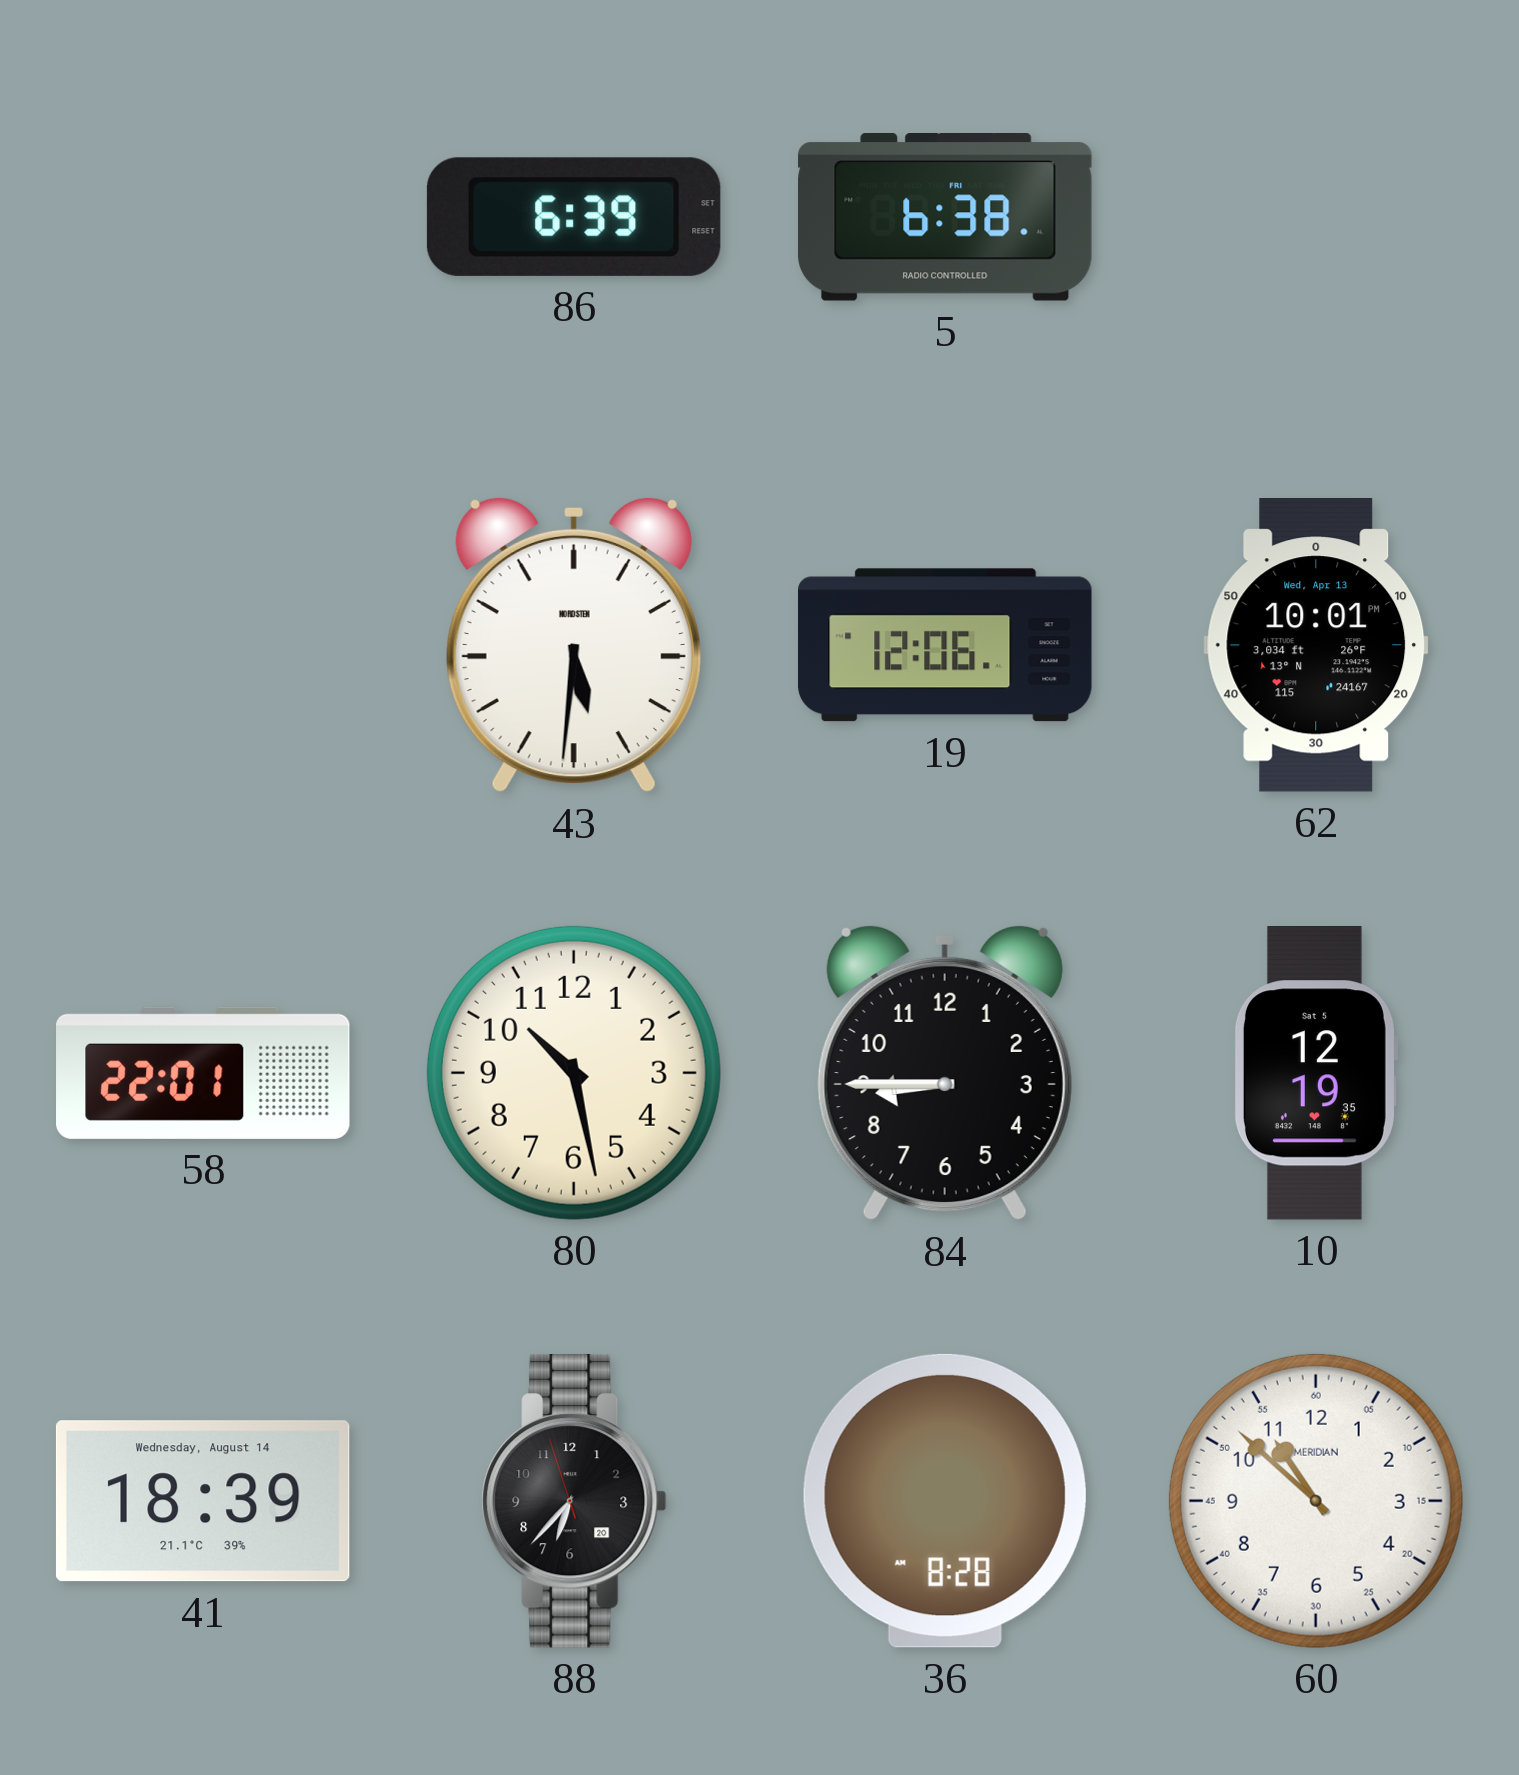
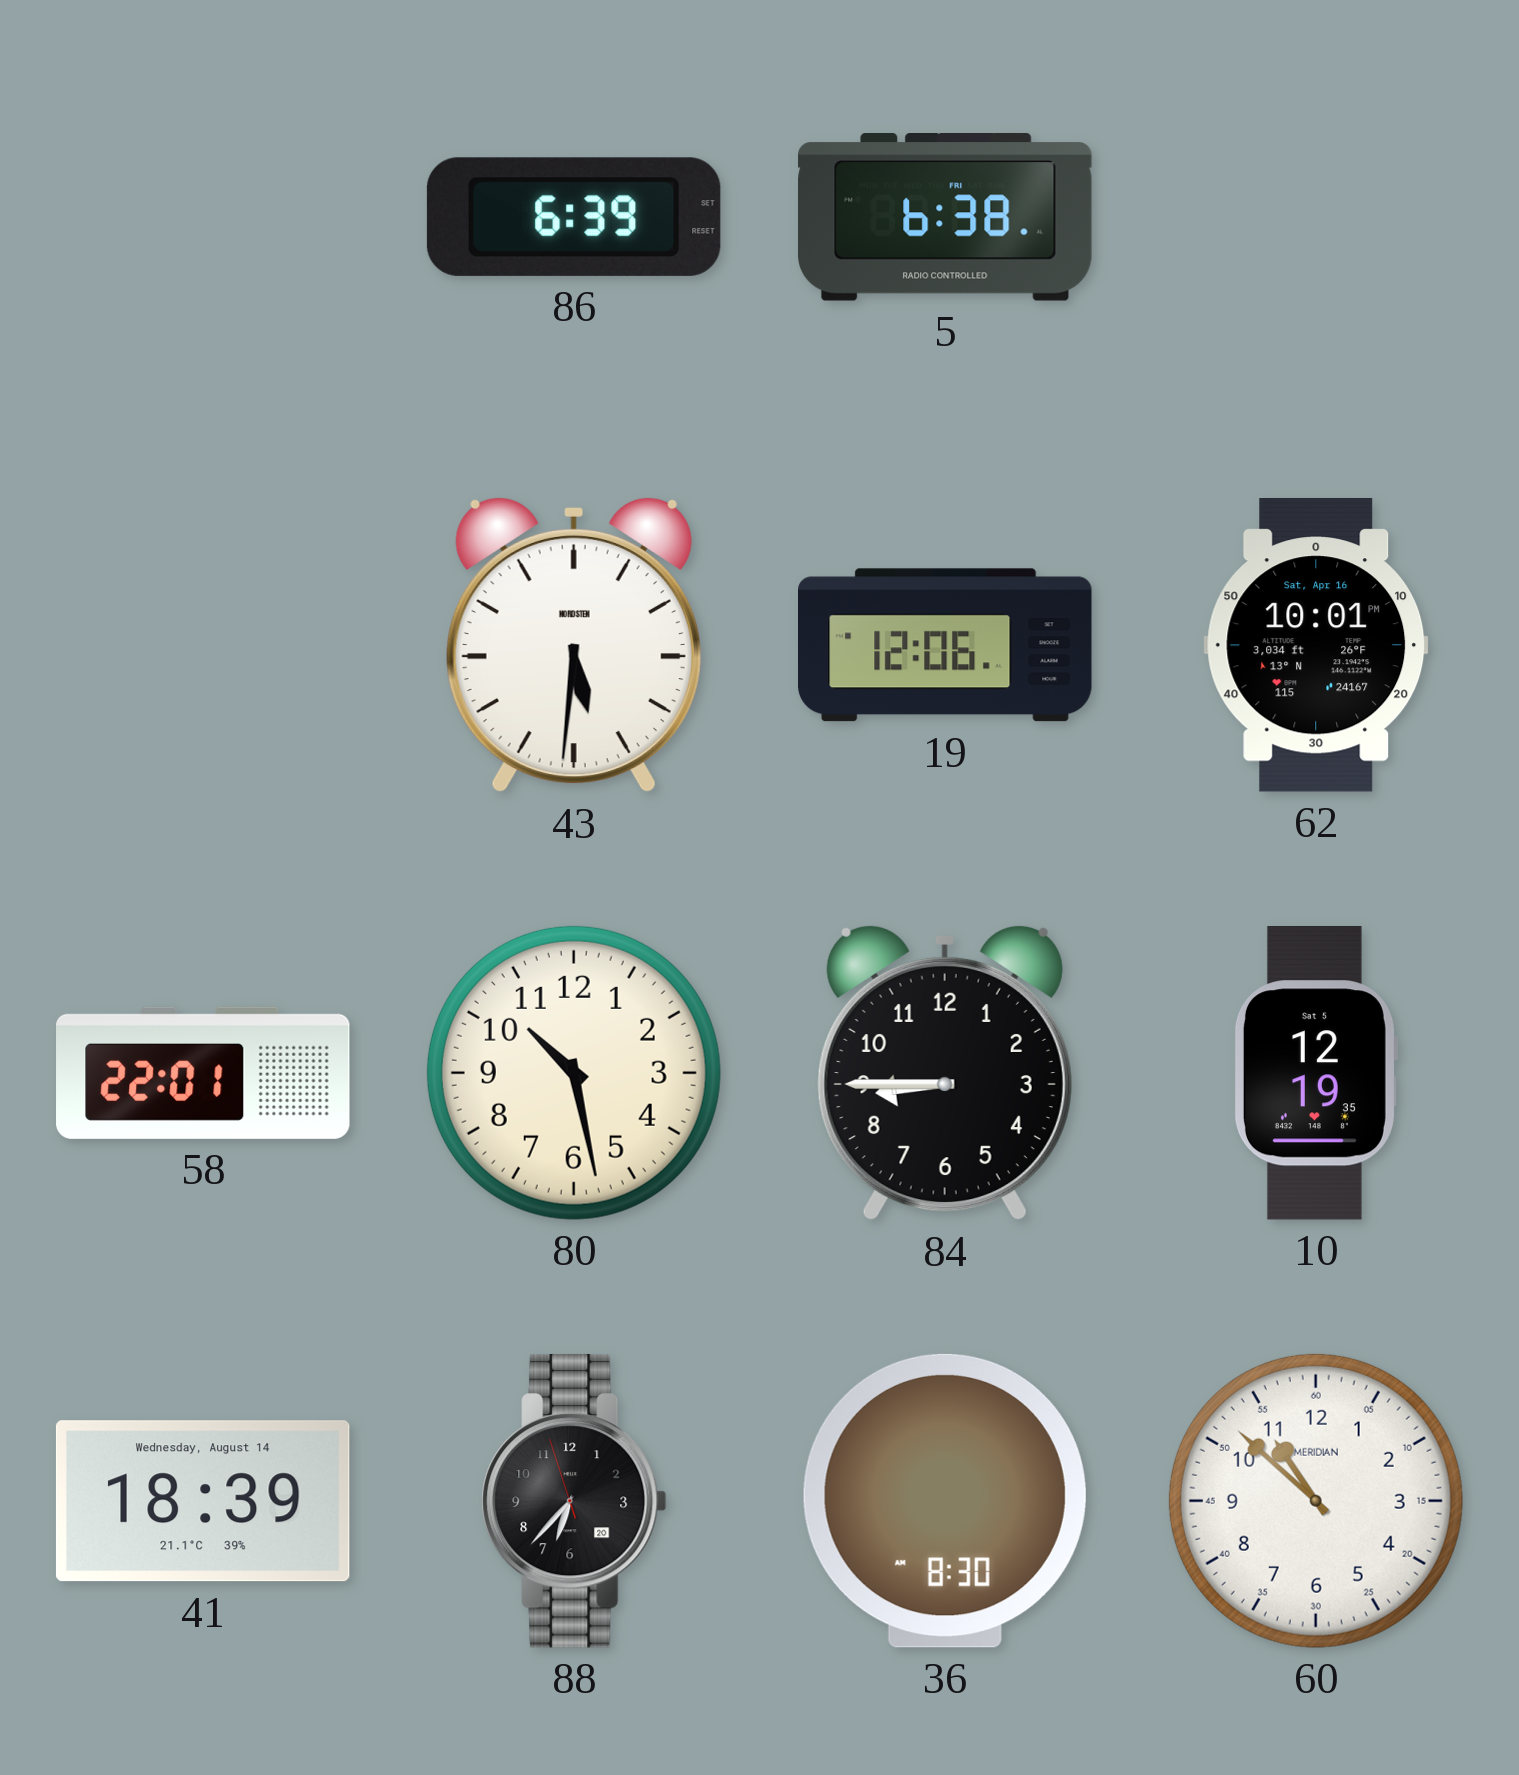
62 date: Wed, Apr 13 -> Sat, Apr 16
36: 8:28 -> 8:30
